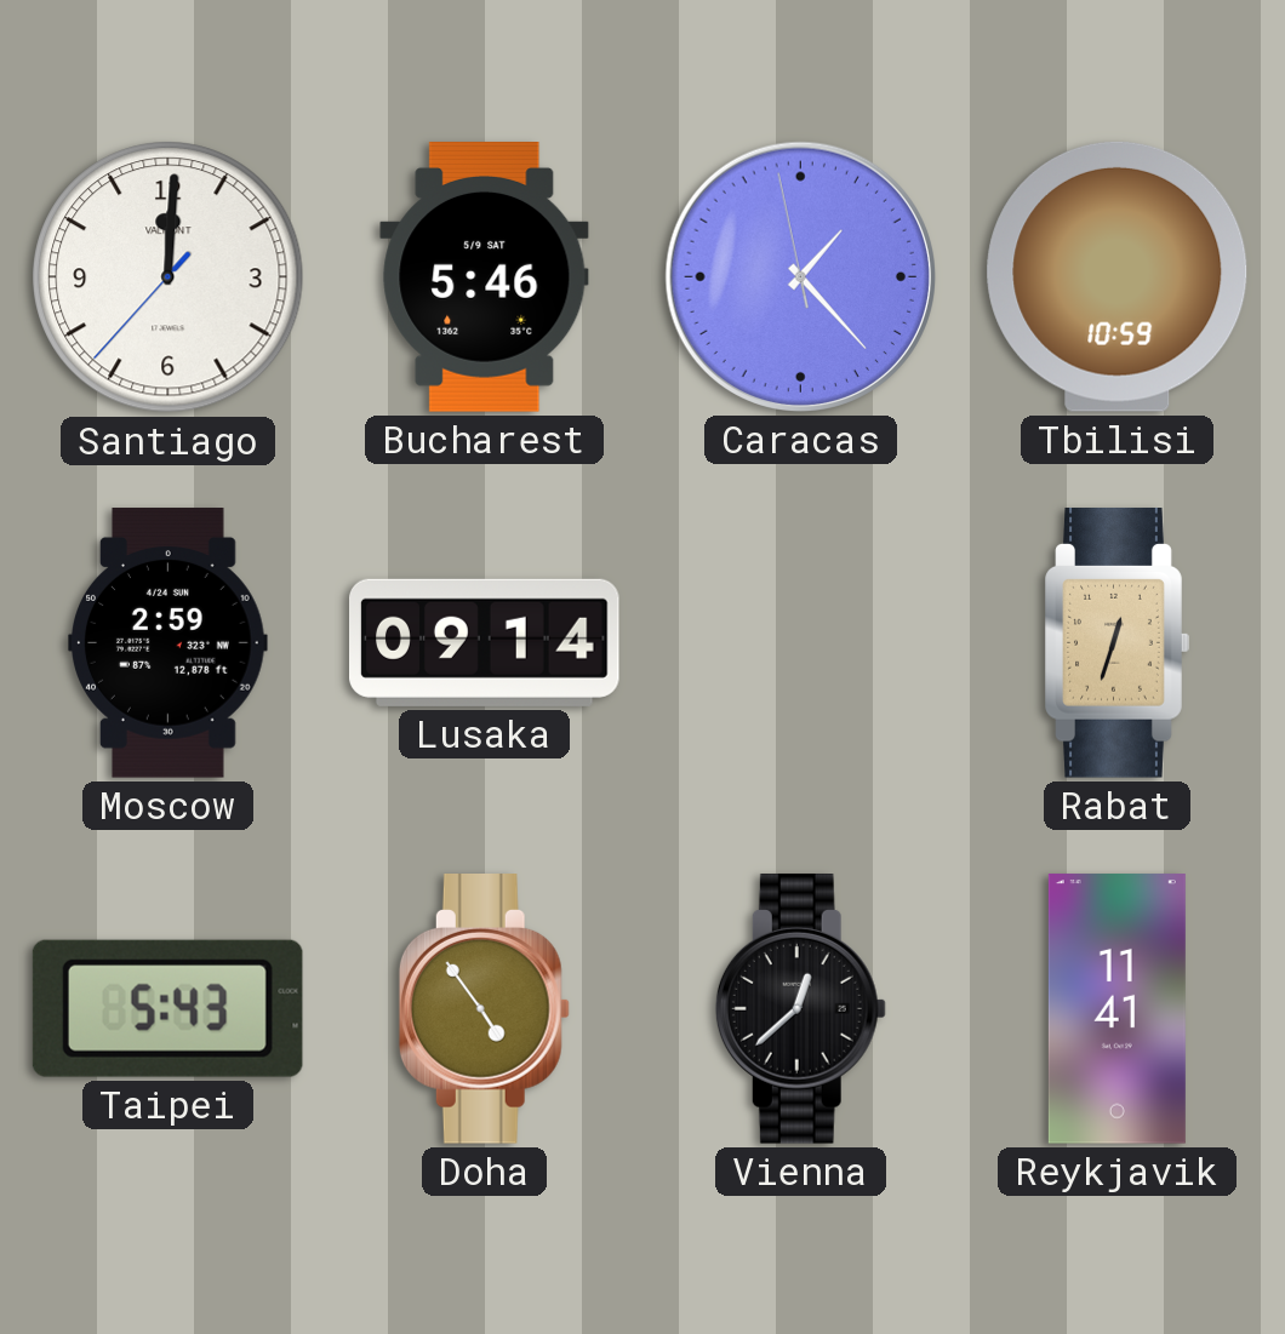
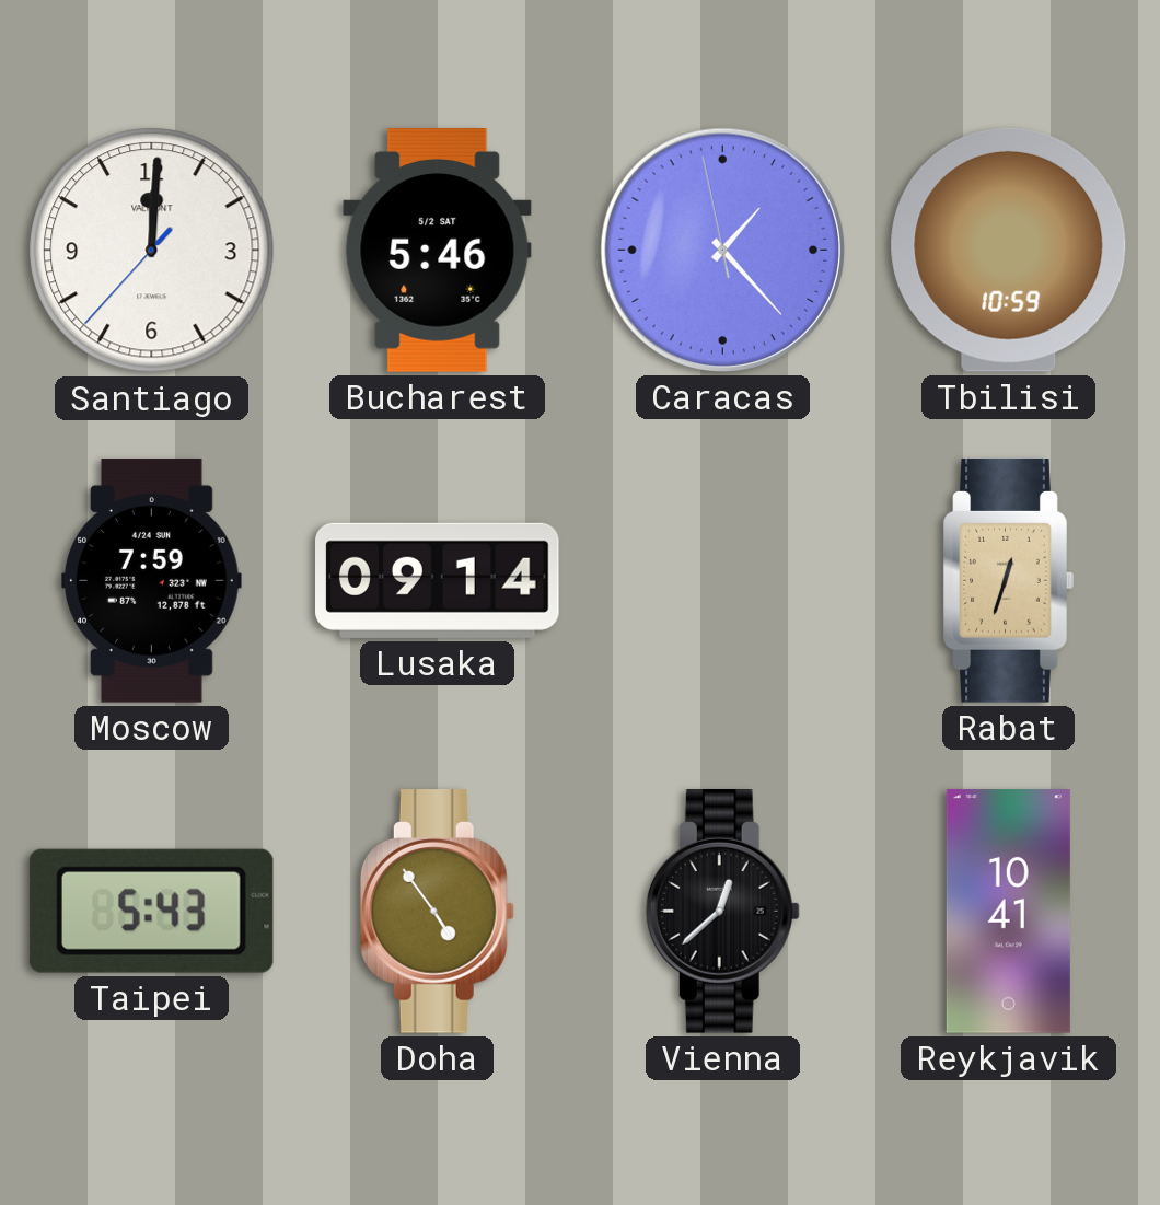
Bucharest date: 5/9 SAT -> 5/2 SAT
Moscow: 2:59 -> 7:59
Reykjavik: 11:41 -> 10:41
